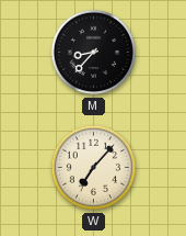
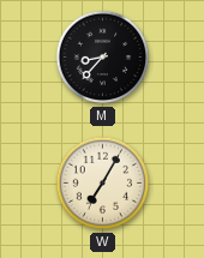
W: 7:07 -> 7:05
